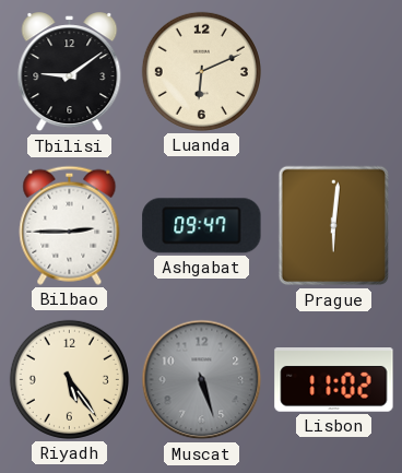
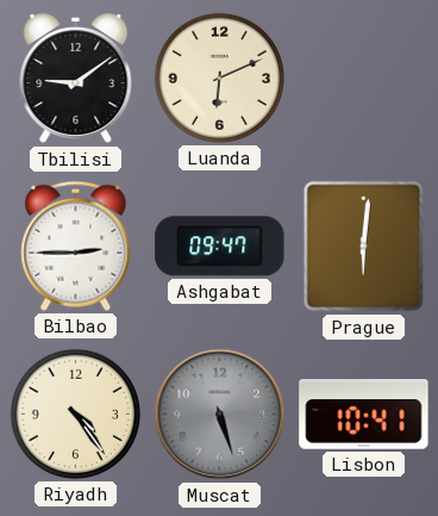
Riyadh: 5:24 -> 4:24
Lisbon: 11:02 -> 10:41
